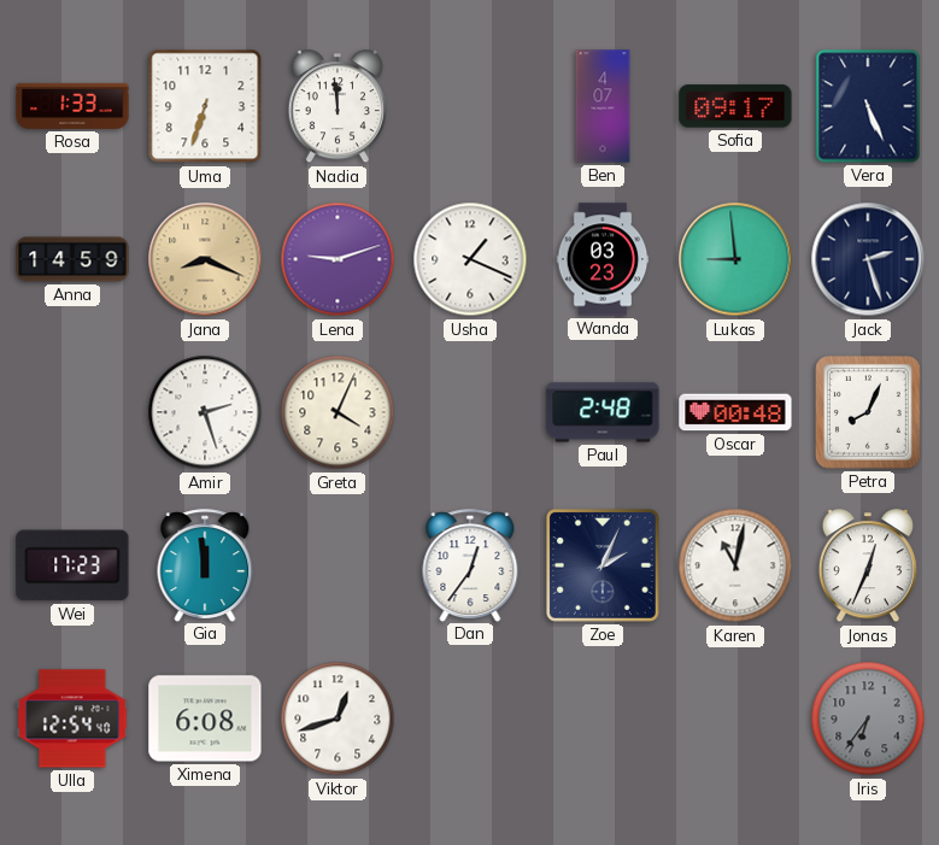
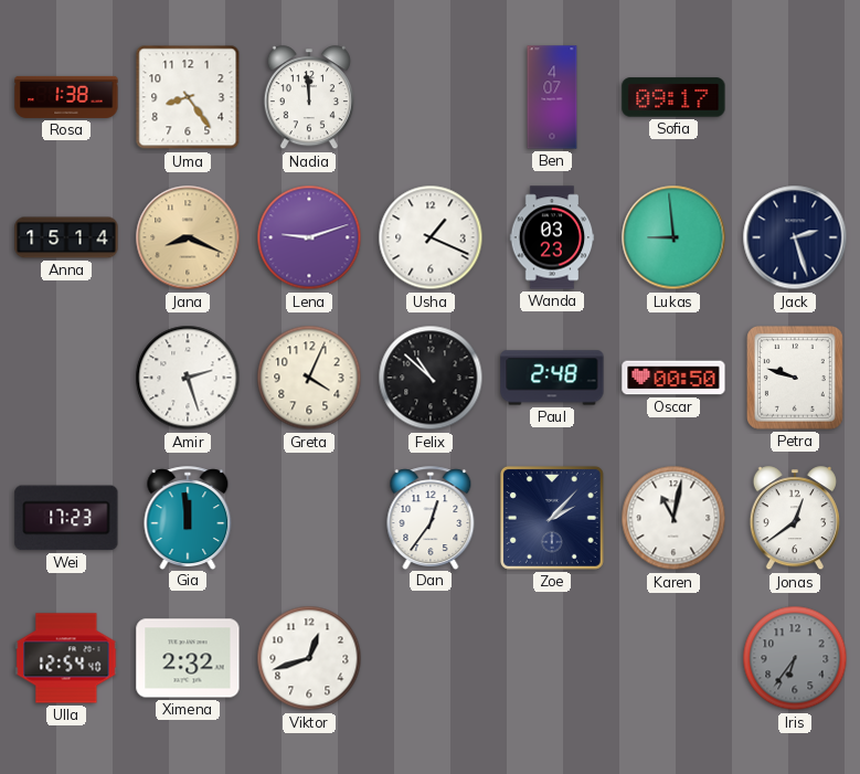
Rosa: 1:33 -> 1:38
Uma: 6:33 -> 8:24
Vera: 5:26 -> none
Anna: 14:59 -> 15:14
Felix: none -> 10:52
Oscar: 00:48 -> 00:50
Petra: 8:04 -> 9:48
Zoe: 2:04 -> 2:07
Jonas: 12:34 -> 12:39
Ximena: 6:08 -> 2:32
